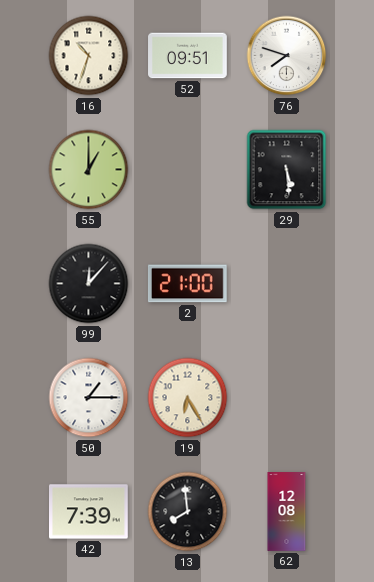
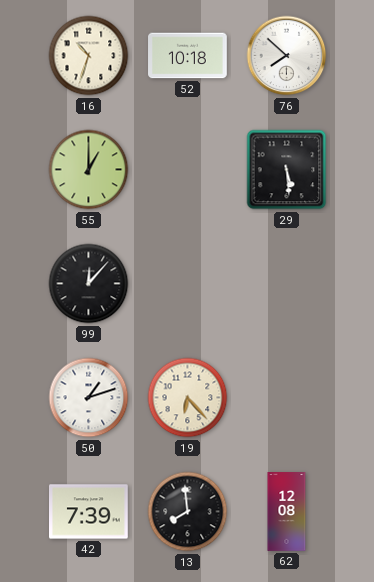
52: 09:51 -> 10:18
76: 7:48 -> 7:52
2: 21:00 -> none
50: 1:15 -> 1:12
19: 6:25 -> 6:23
